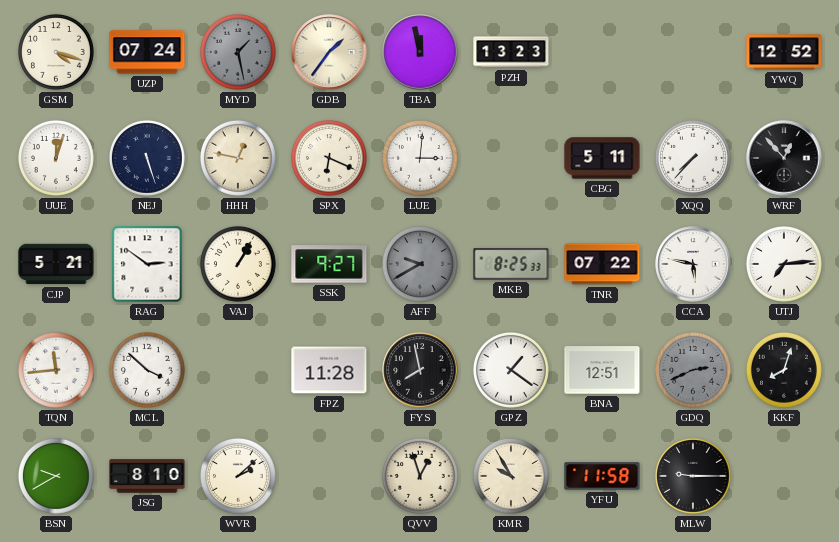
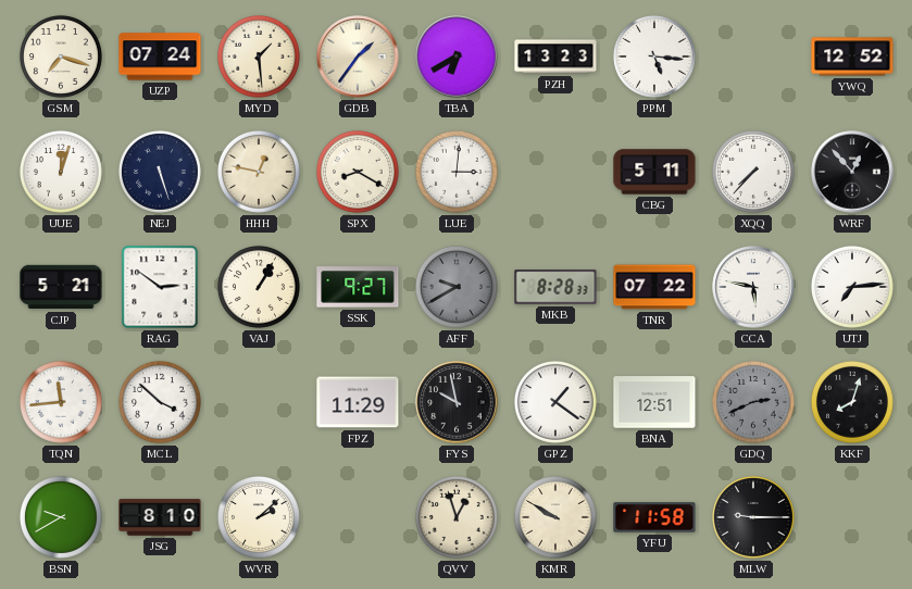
GSM: 4:18 -> 7:18
MYD: 1:28 -> 1:29
MYD dial: grey -> cream
TBA: 11:58 -> 6:40
PPM: none -> 5:16
SPX: 6:19 -> 8:20
MKB: 8:25 -> 8:28
FPZ: 11:28 -> 11:29
FYS: 7:58 -> 9:58
KMR: 9:55 -> 9:50
